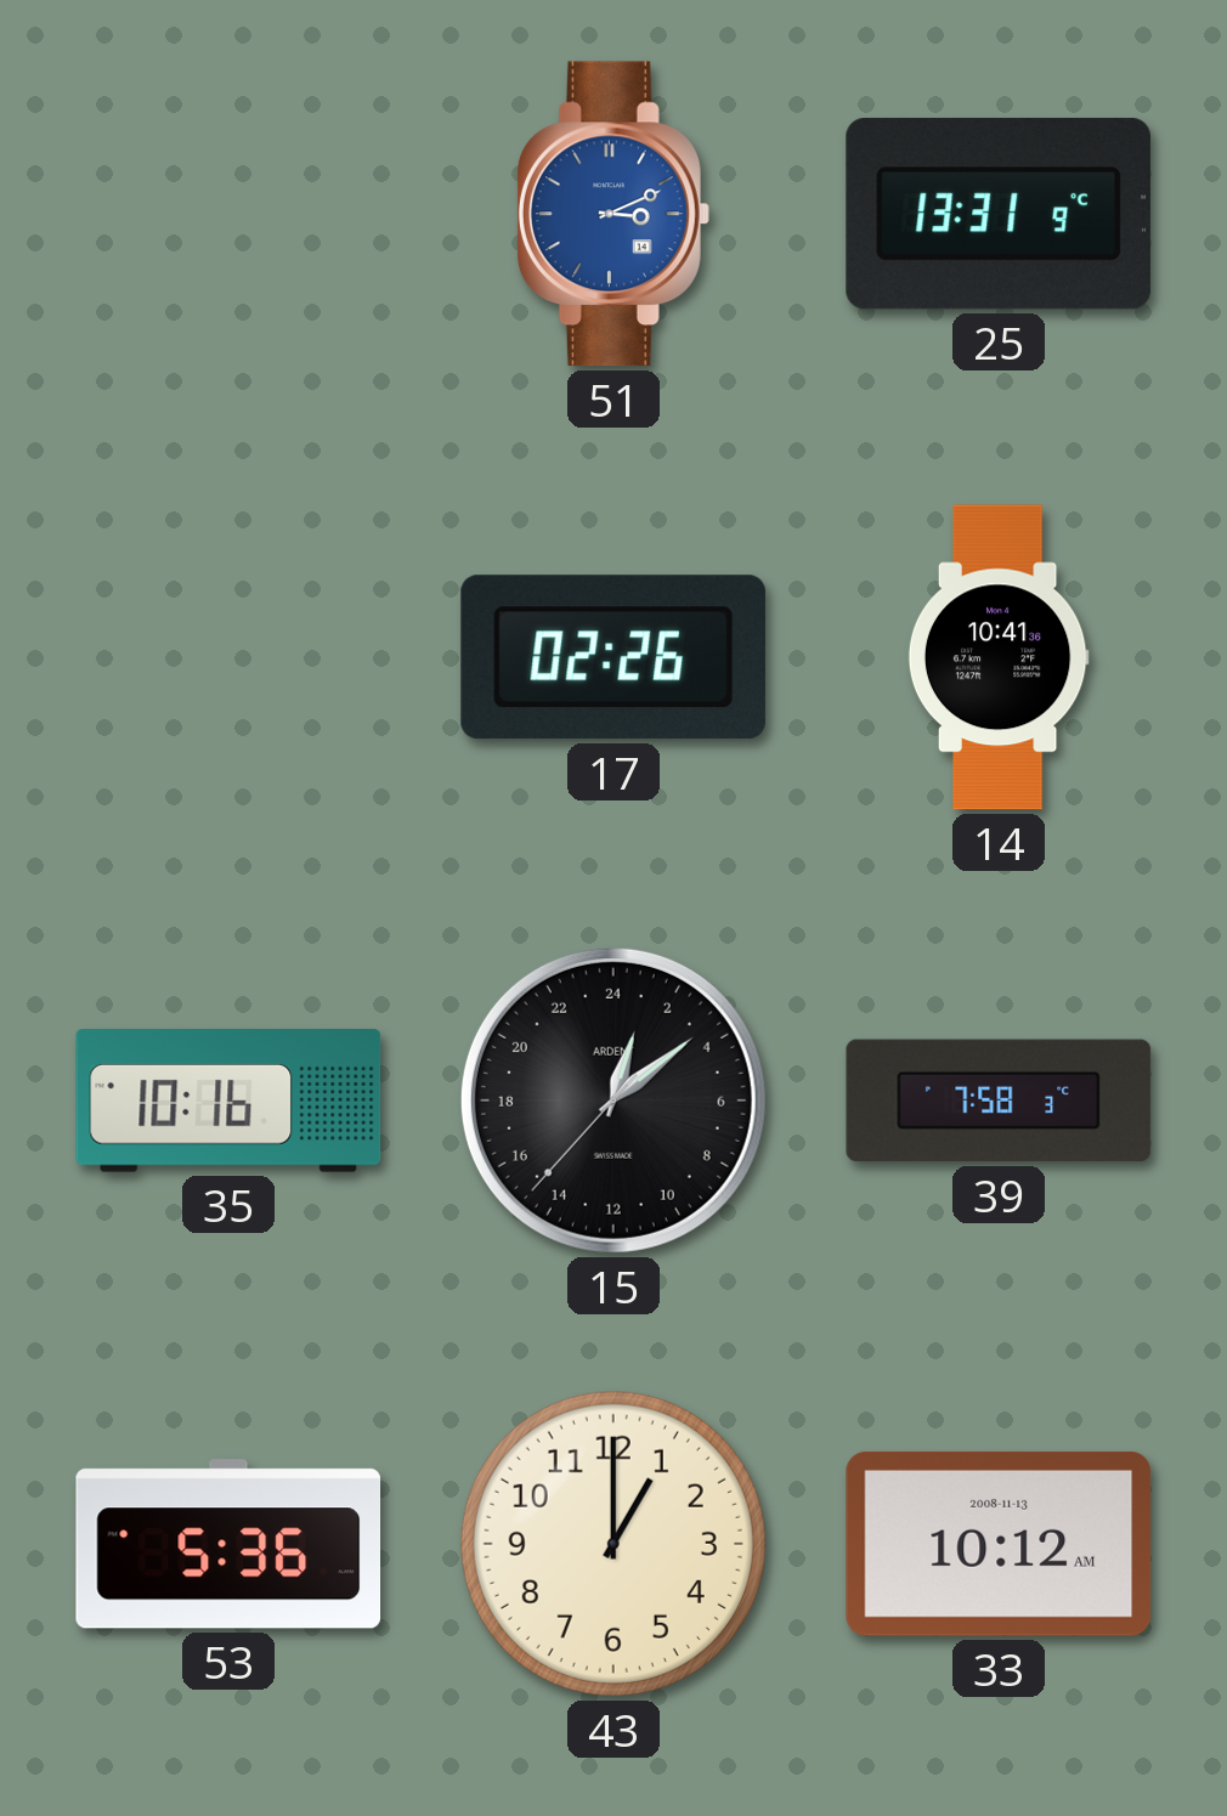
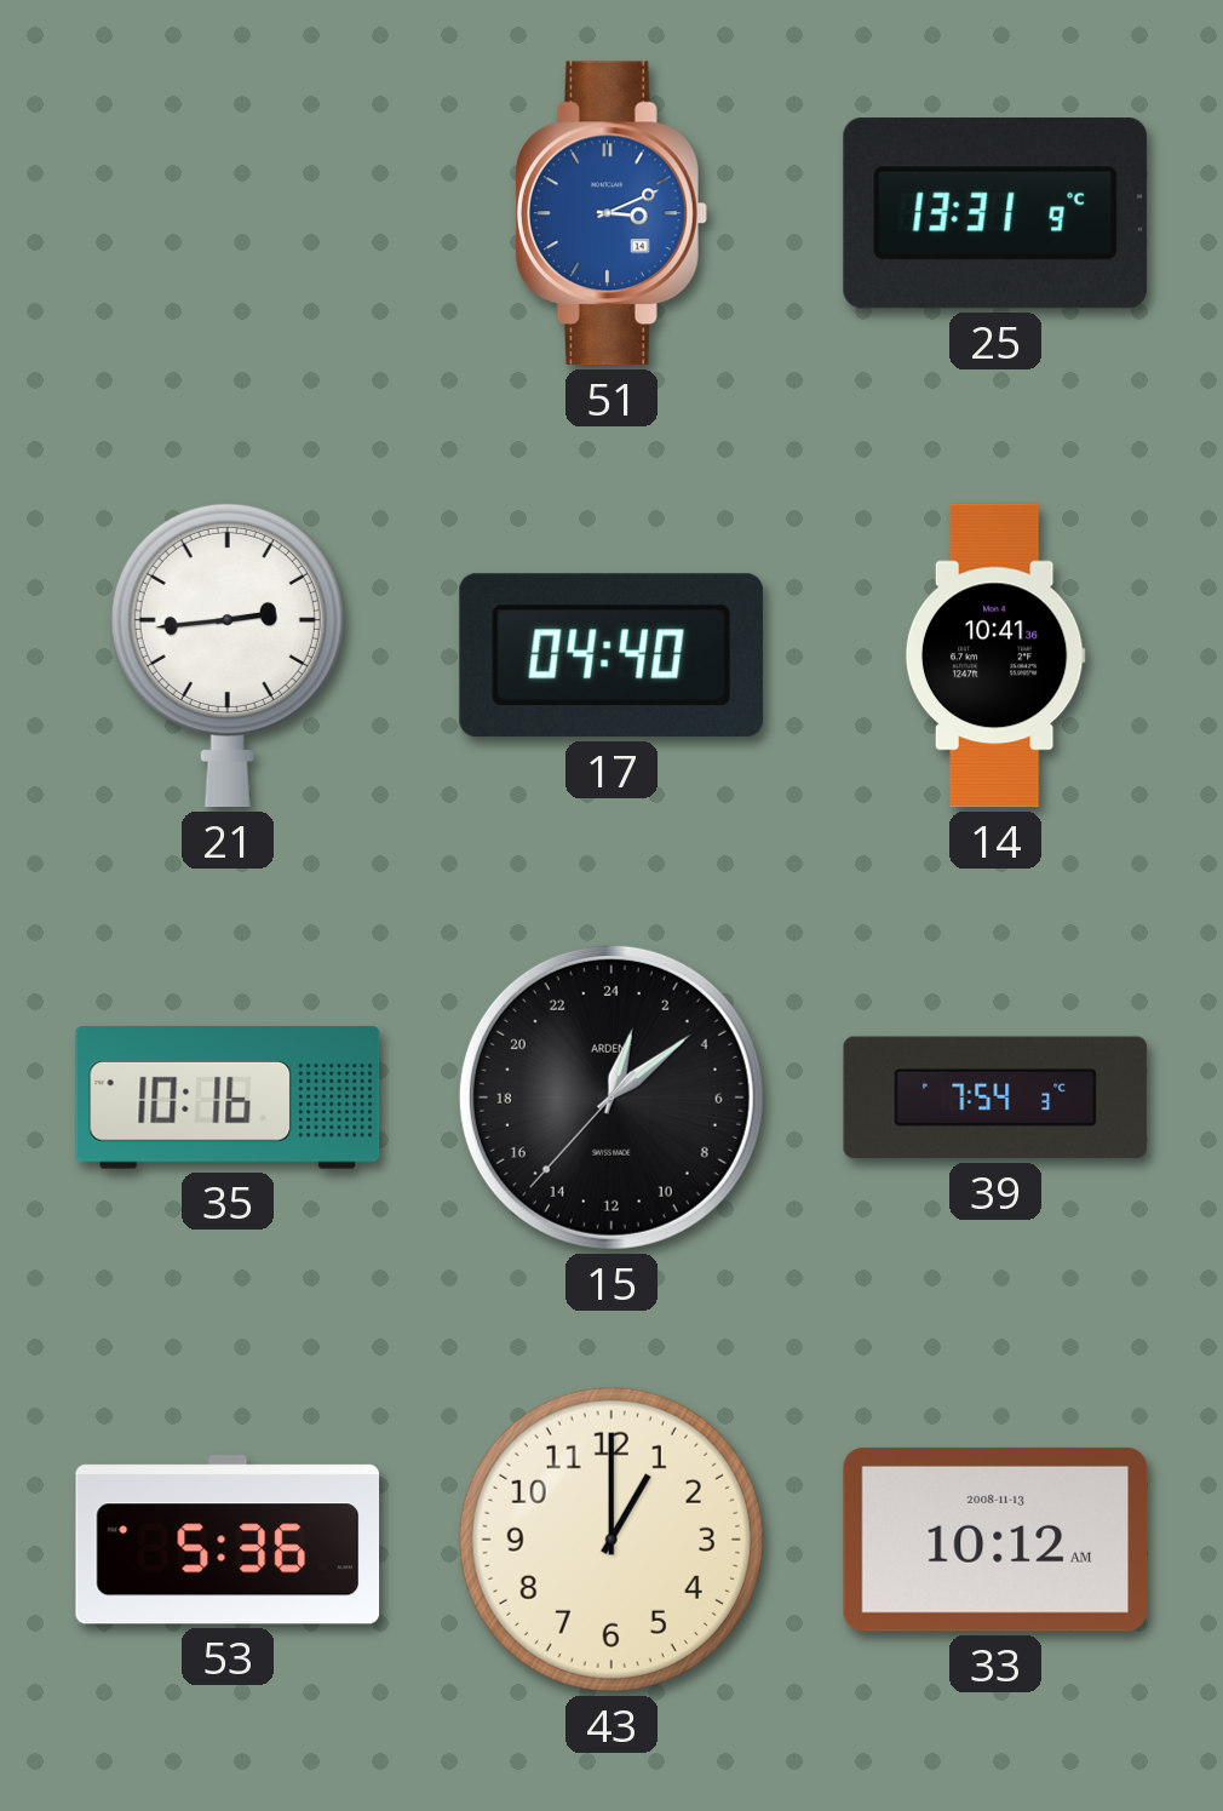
21: none -> 2:44
17: 02:26 -> 04:40
39: 7:58 -> 7:54
